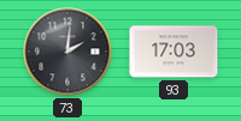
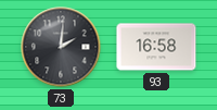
93: 17:03 -> 16:58
